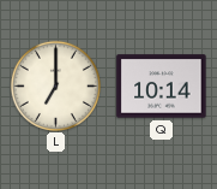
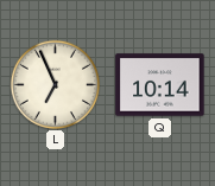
L: 7:00 -> 6:56
